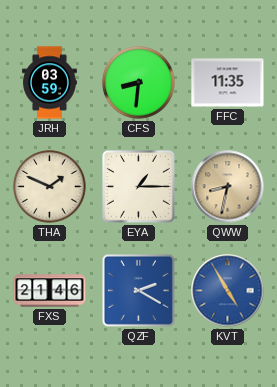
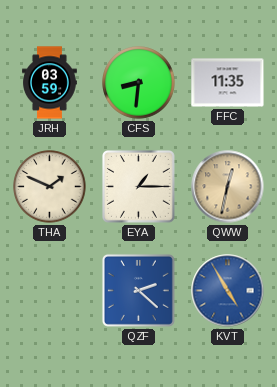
QWW: 8:32 -> 12:32
FXS: 21:46 -> none
QZF: 2:20 -> 2:22
